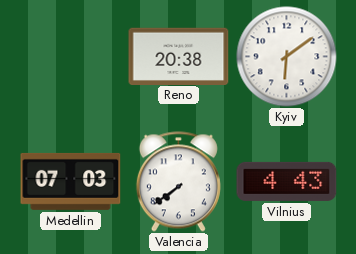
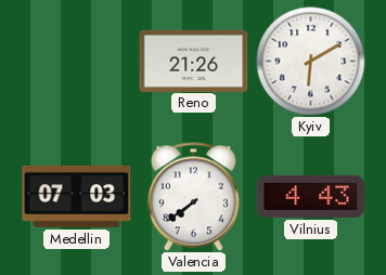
Reno: 20:38 -> 21:26
Kyiv: 6:09 -> 6:10
